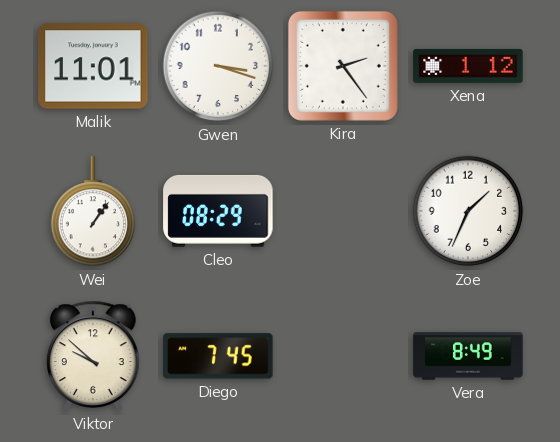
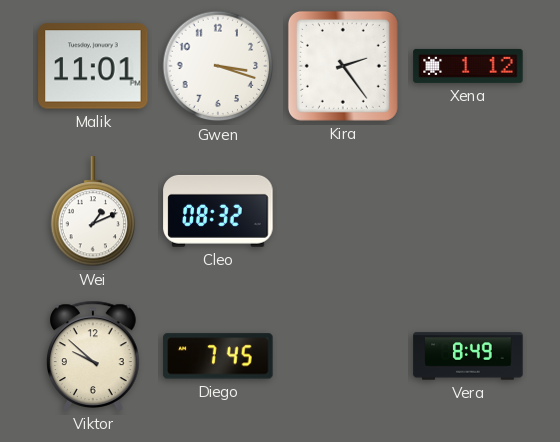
Wei: 1:06 -> 1:11
Cleo: 08:29 -> 08:32
Zoe: 1:34 -> none
